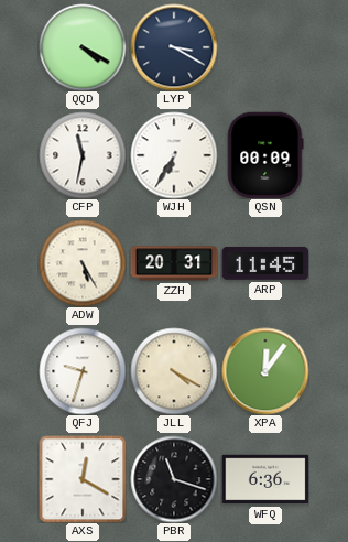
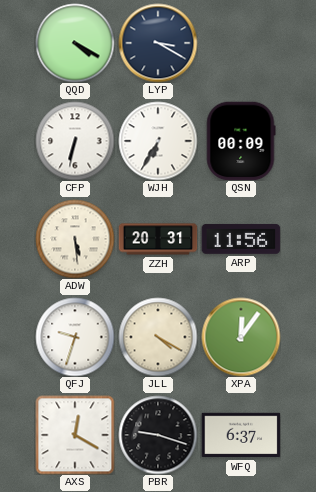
CFP: 11:32 -> 6:32
ADW: 5:25 -> 5:29
ARP: 11:45 -> 11:56
PBR: 11:18 -> 9:18
WFQ: 6:36 -> 6:37
